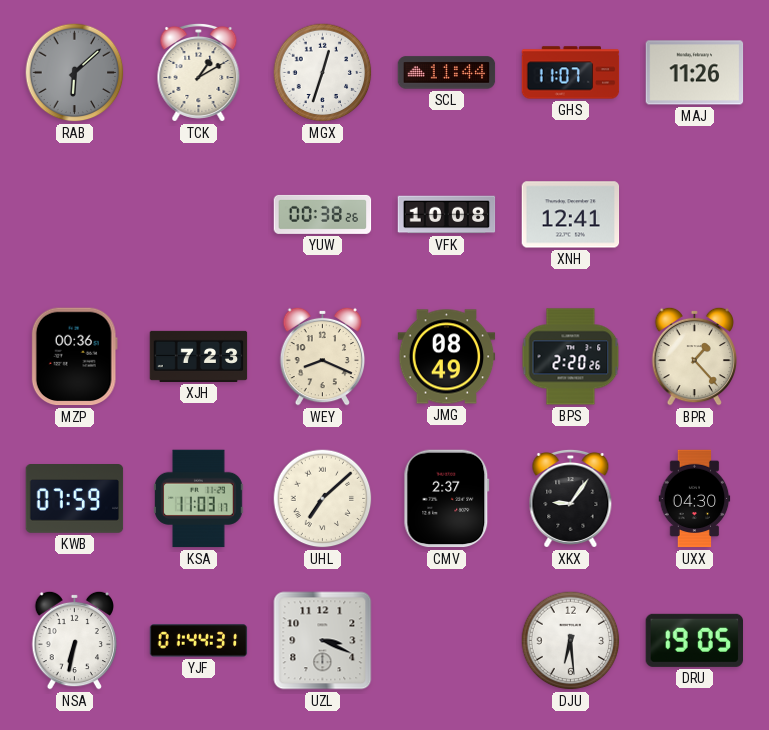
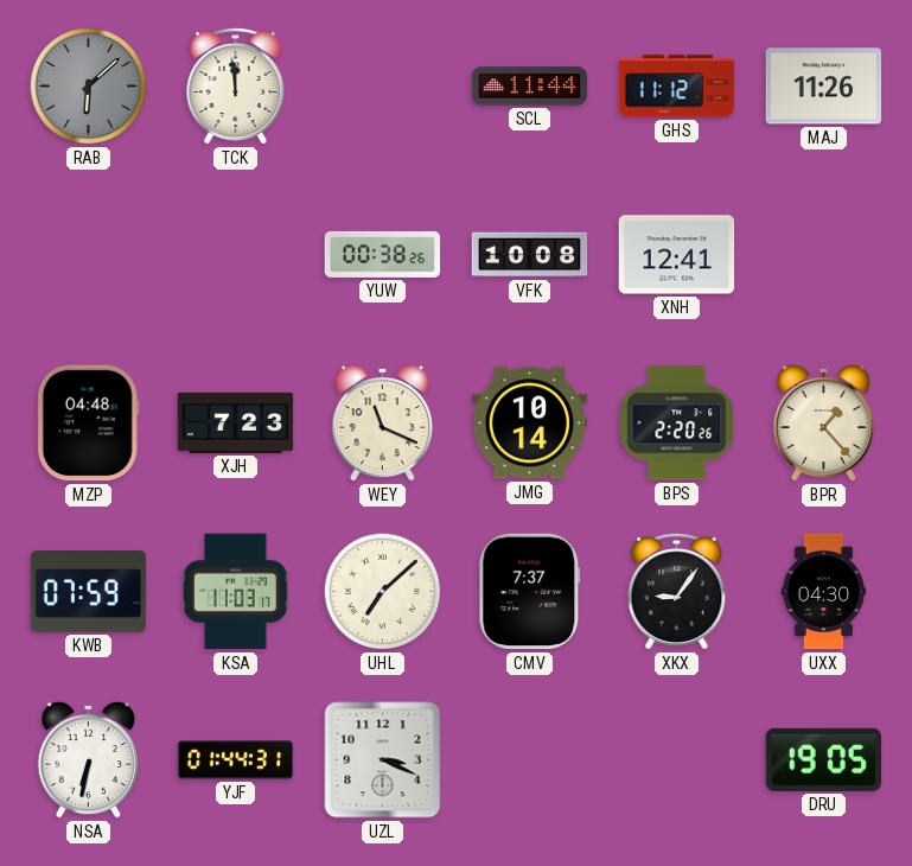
TCK: 1:10 -> 11:59
MGX: 12:33 -> none
GHS: 11:07 -> 11:12
MZP: 00:36 -> 04:48
WEY: 8:19 -> 11:19
JMG: 08:49 -> 10:14
CMV: 2:37 -> 7:37
DJU: 6:29 -> none
